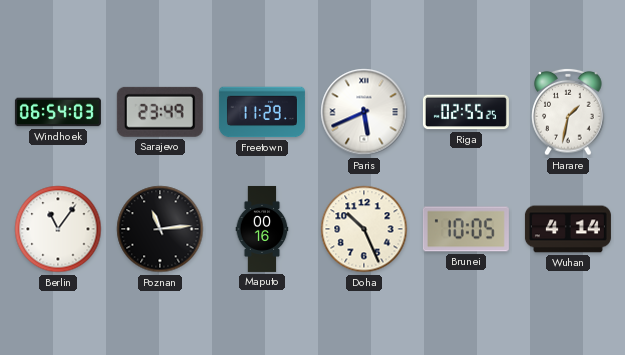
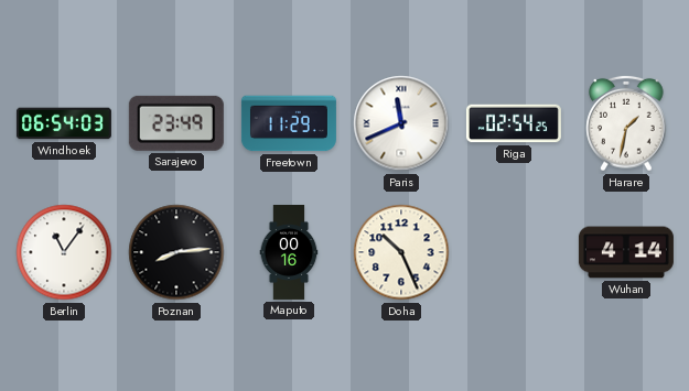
Paris: 5:41 -> 11:41
Riga: 02:55 -> 02:54
Poznan: 11:14 -> 8:14
Brunei: 10:05 -> none
